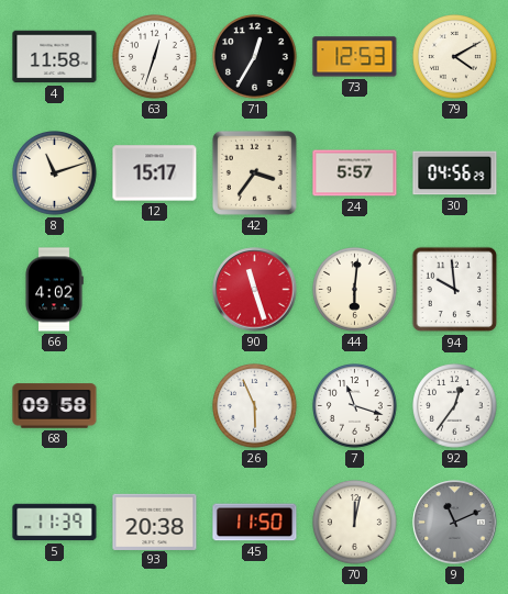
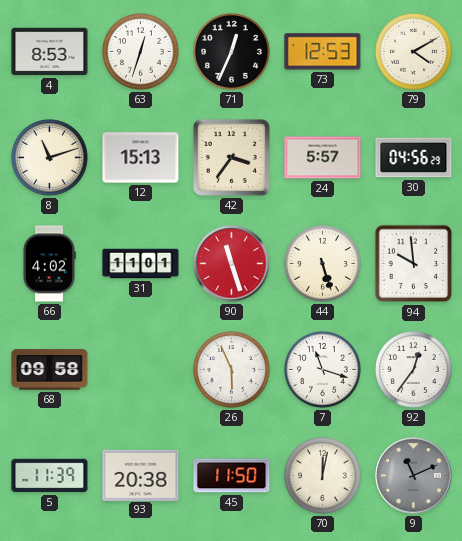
4: 11:58 -> 8:53
71: 12:35 -> 12:34
12: 15:17 -> 15:13
31: none -> 11:01
44: 6:01 -> 5:27
